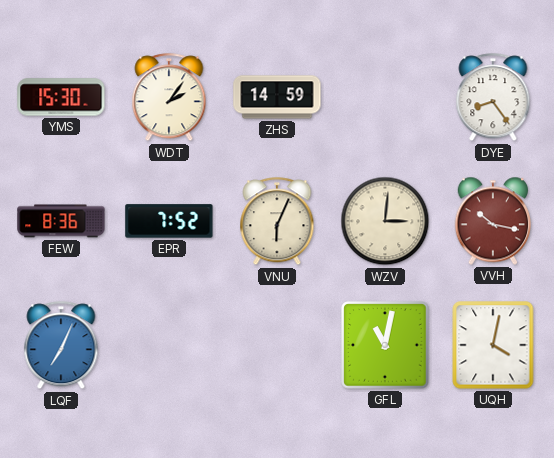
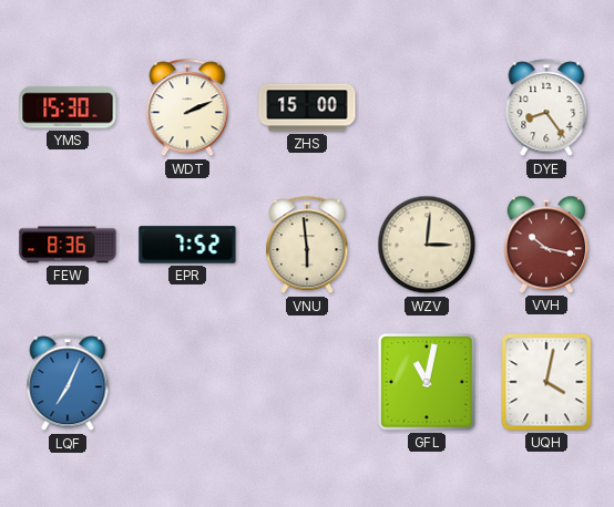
WDT: 2:06 -> 2:11
ZHS: 14:59 -> 15:00
VNU: 6:04 -> 5:59
